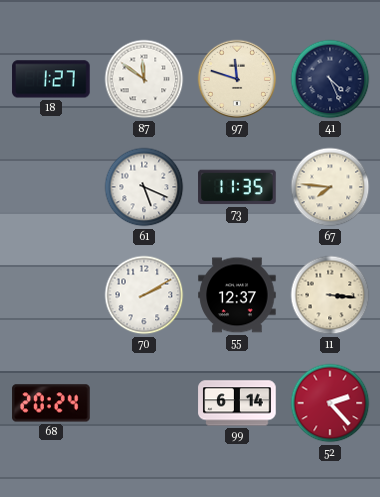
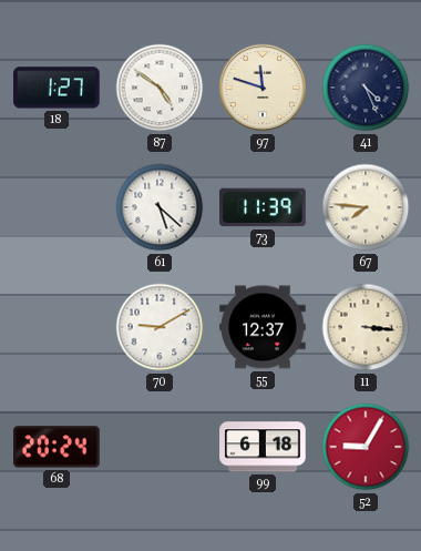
87: 11:51 -> 4:51
61: 5:19 -> 5:22
73: 11:35 -> 11:39
70: 2:10 -> 9:10
99: 6:14 -> 6:18
52: 2:23 -> 9:05
